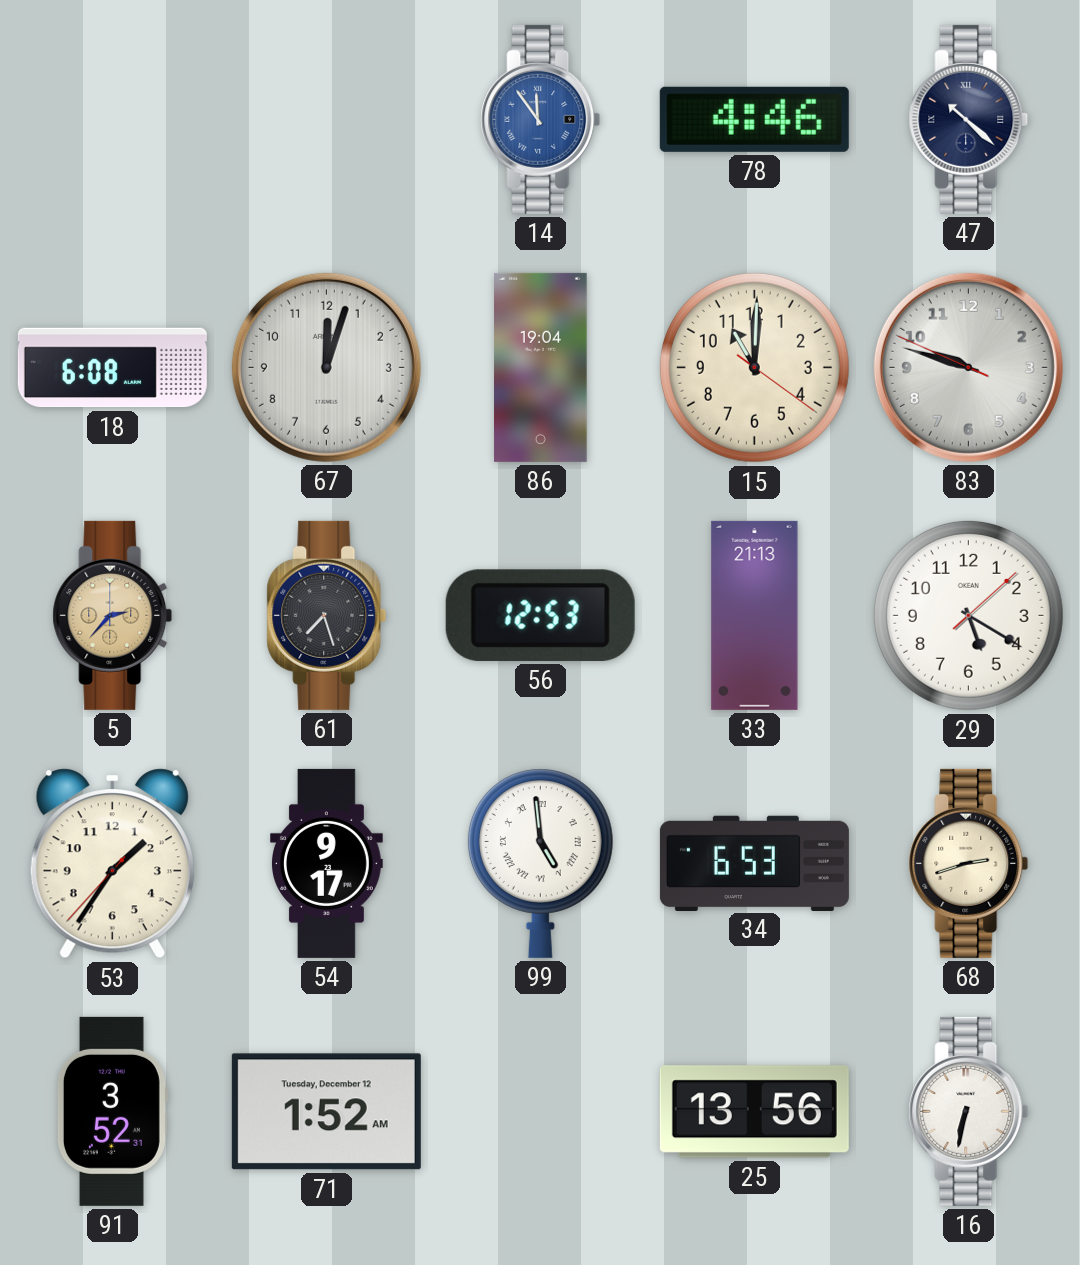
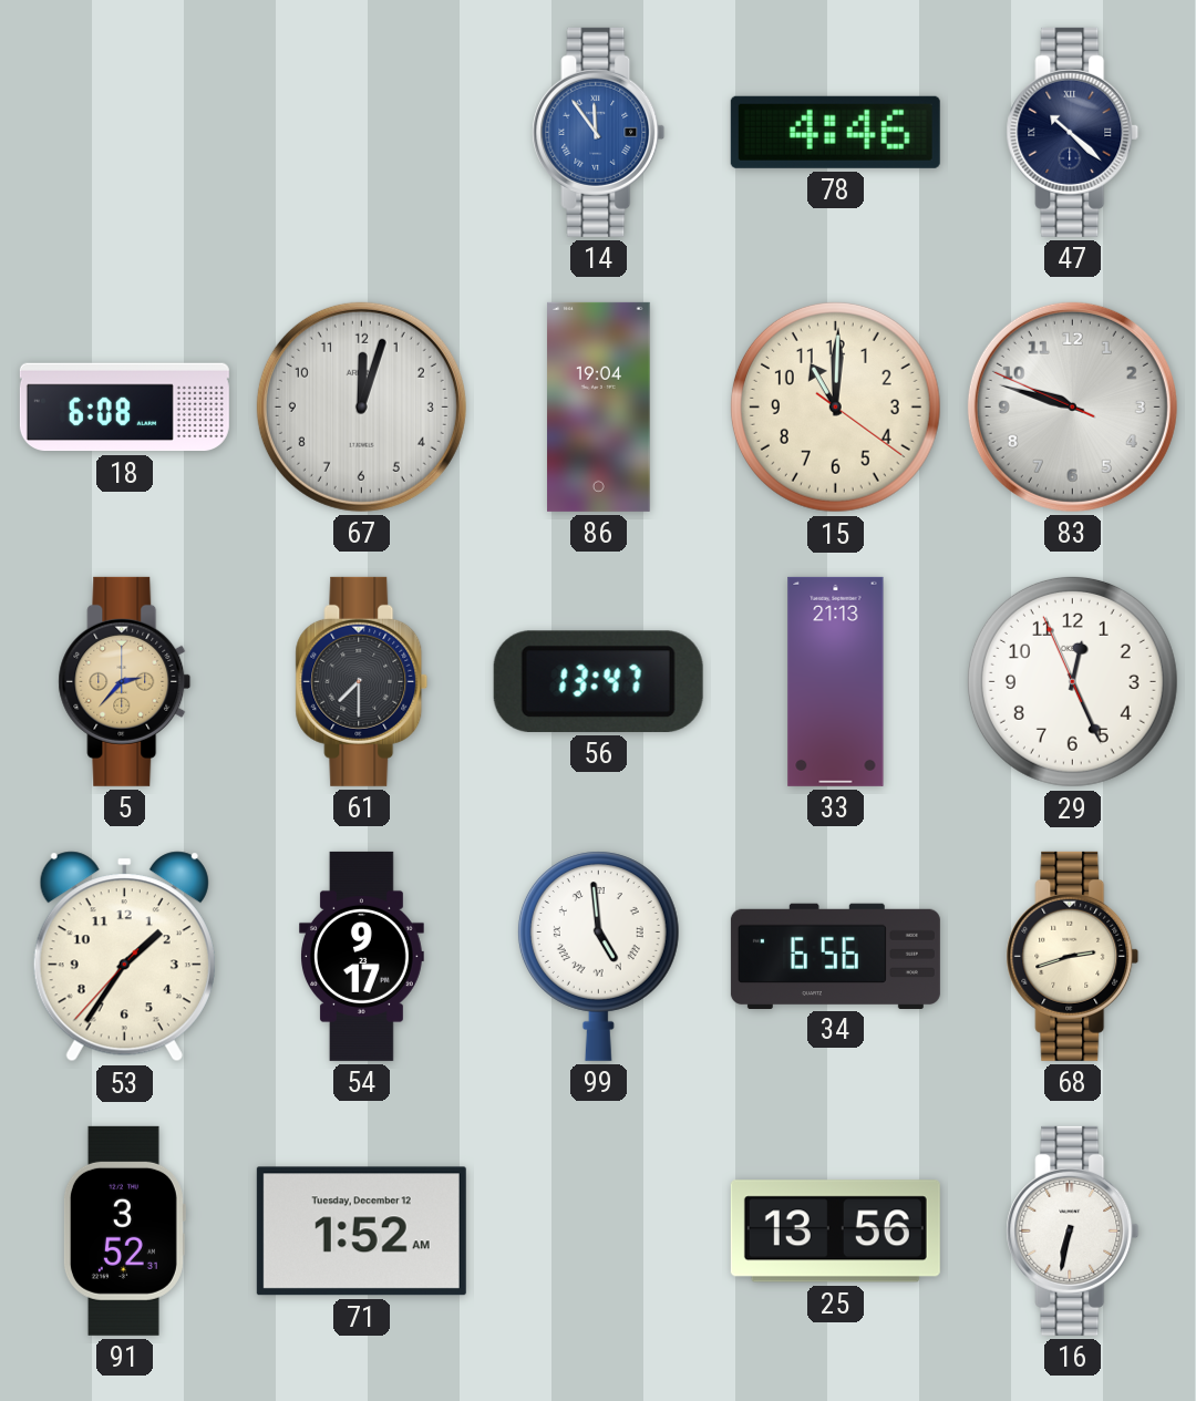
61: 7:27 -> 7:30
56: 12:53 -> 13:47
29: 5:20 -> 12:25
34: 6:53 -> 6:56
